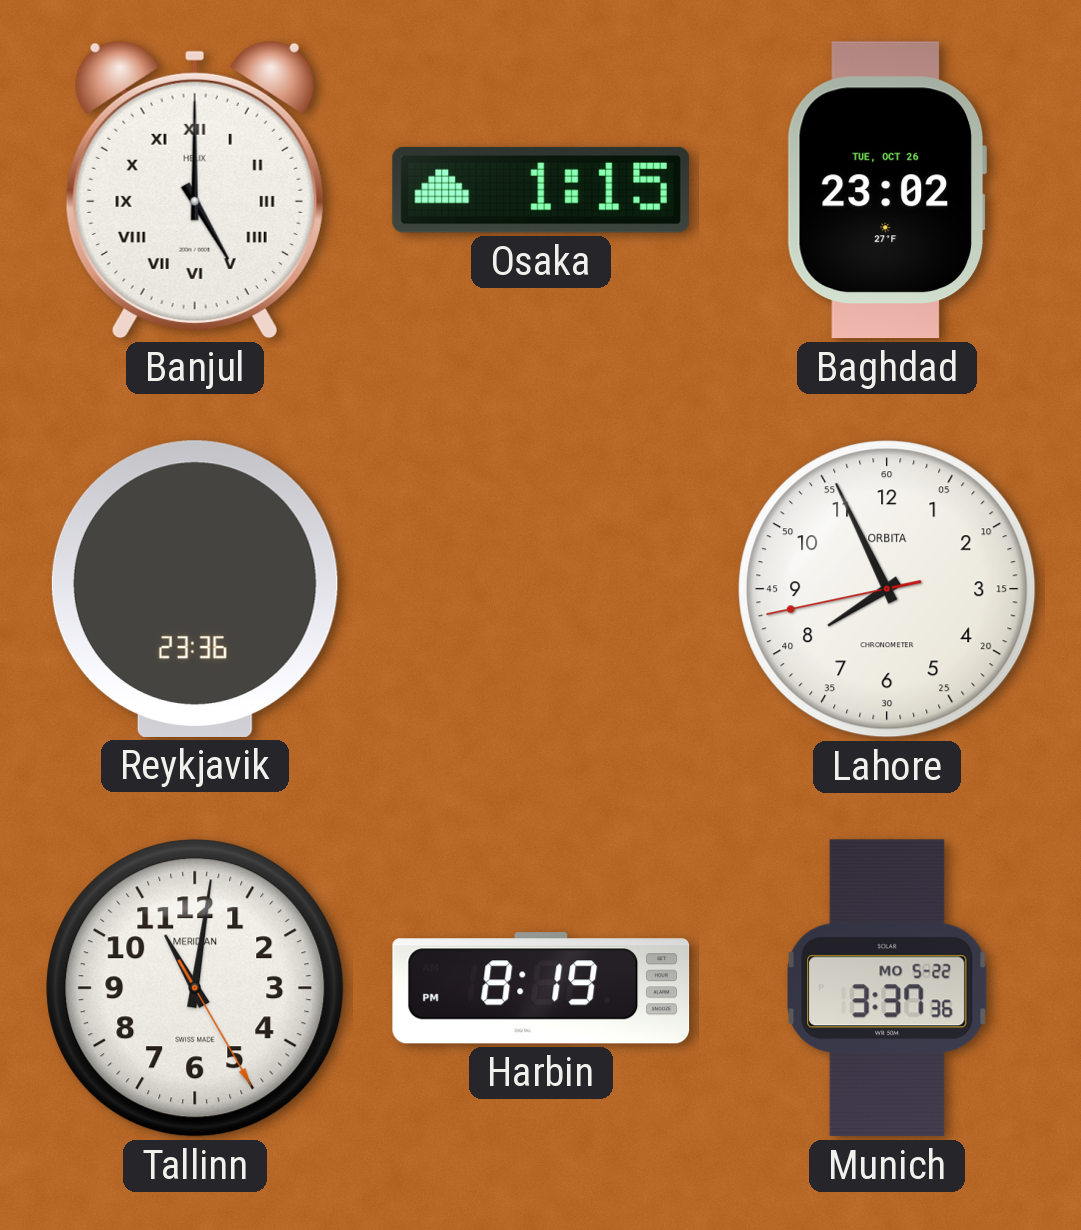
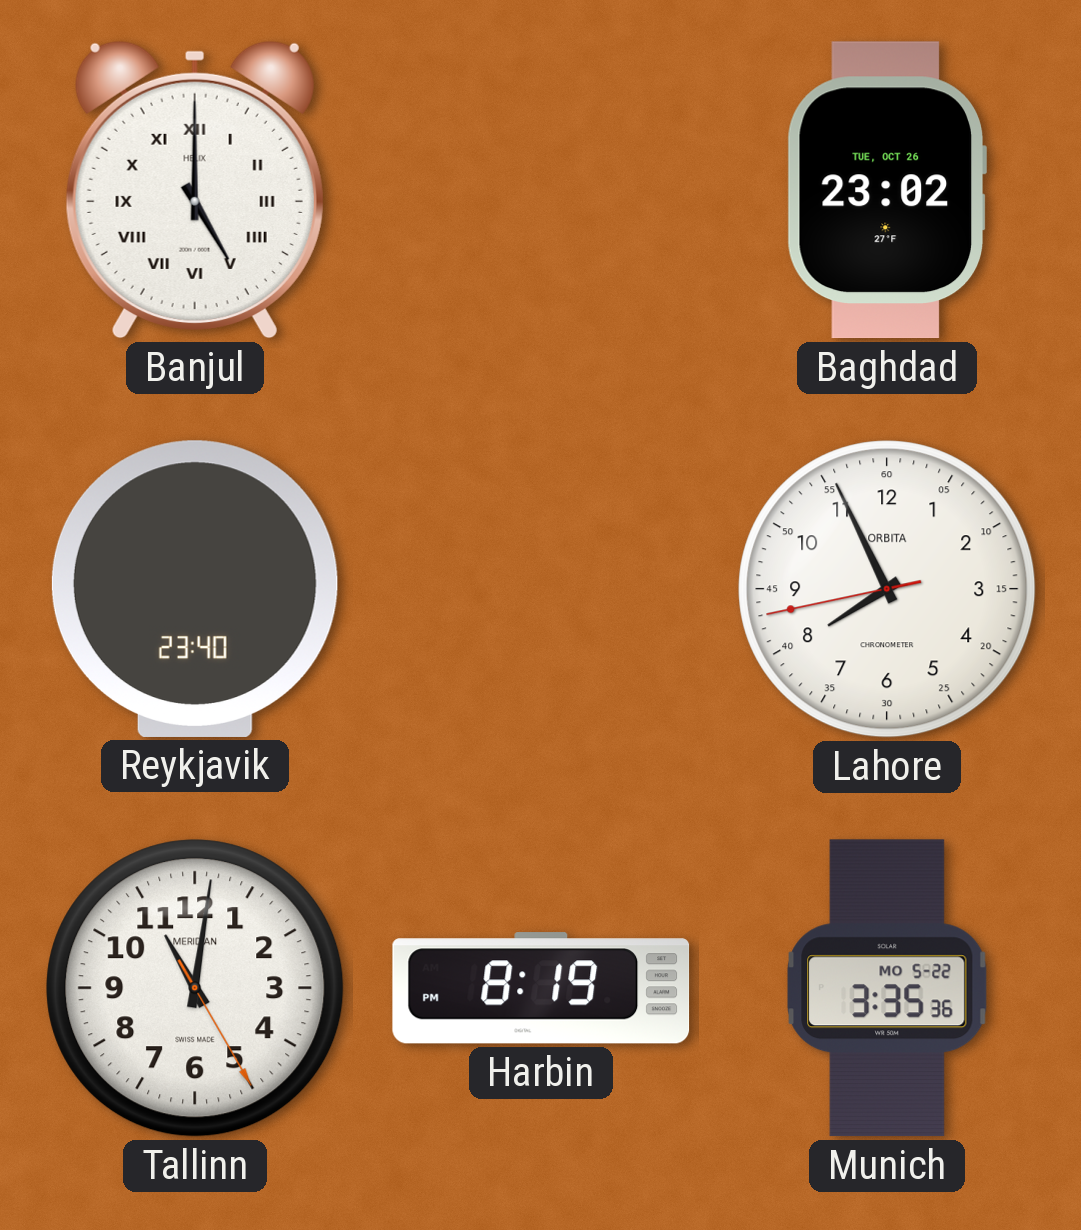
Osaka: 1:15 -> none
Reykjavik: 23:36 -> 23:40
Munich: 3:37 -> 3:35
